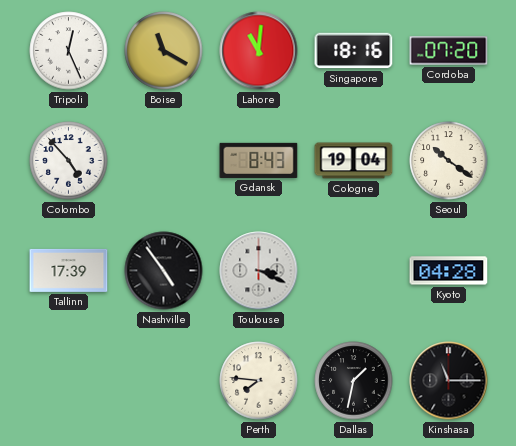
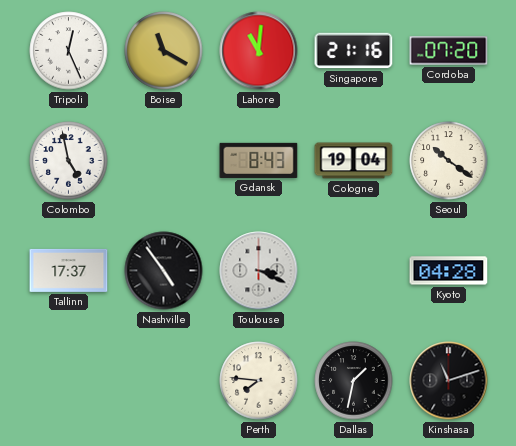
Singapore: 18:16 -> 21:16
Colombo: 4:53 -> 4:58
Tallinn: 17:39 -> 17:37
Kinshasa: 11:15 -> 11:12
